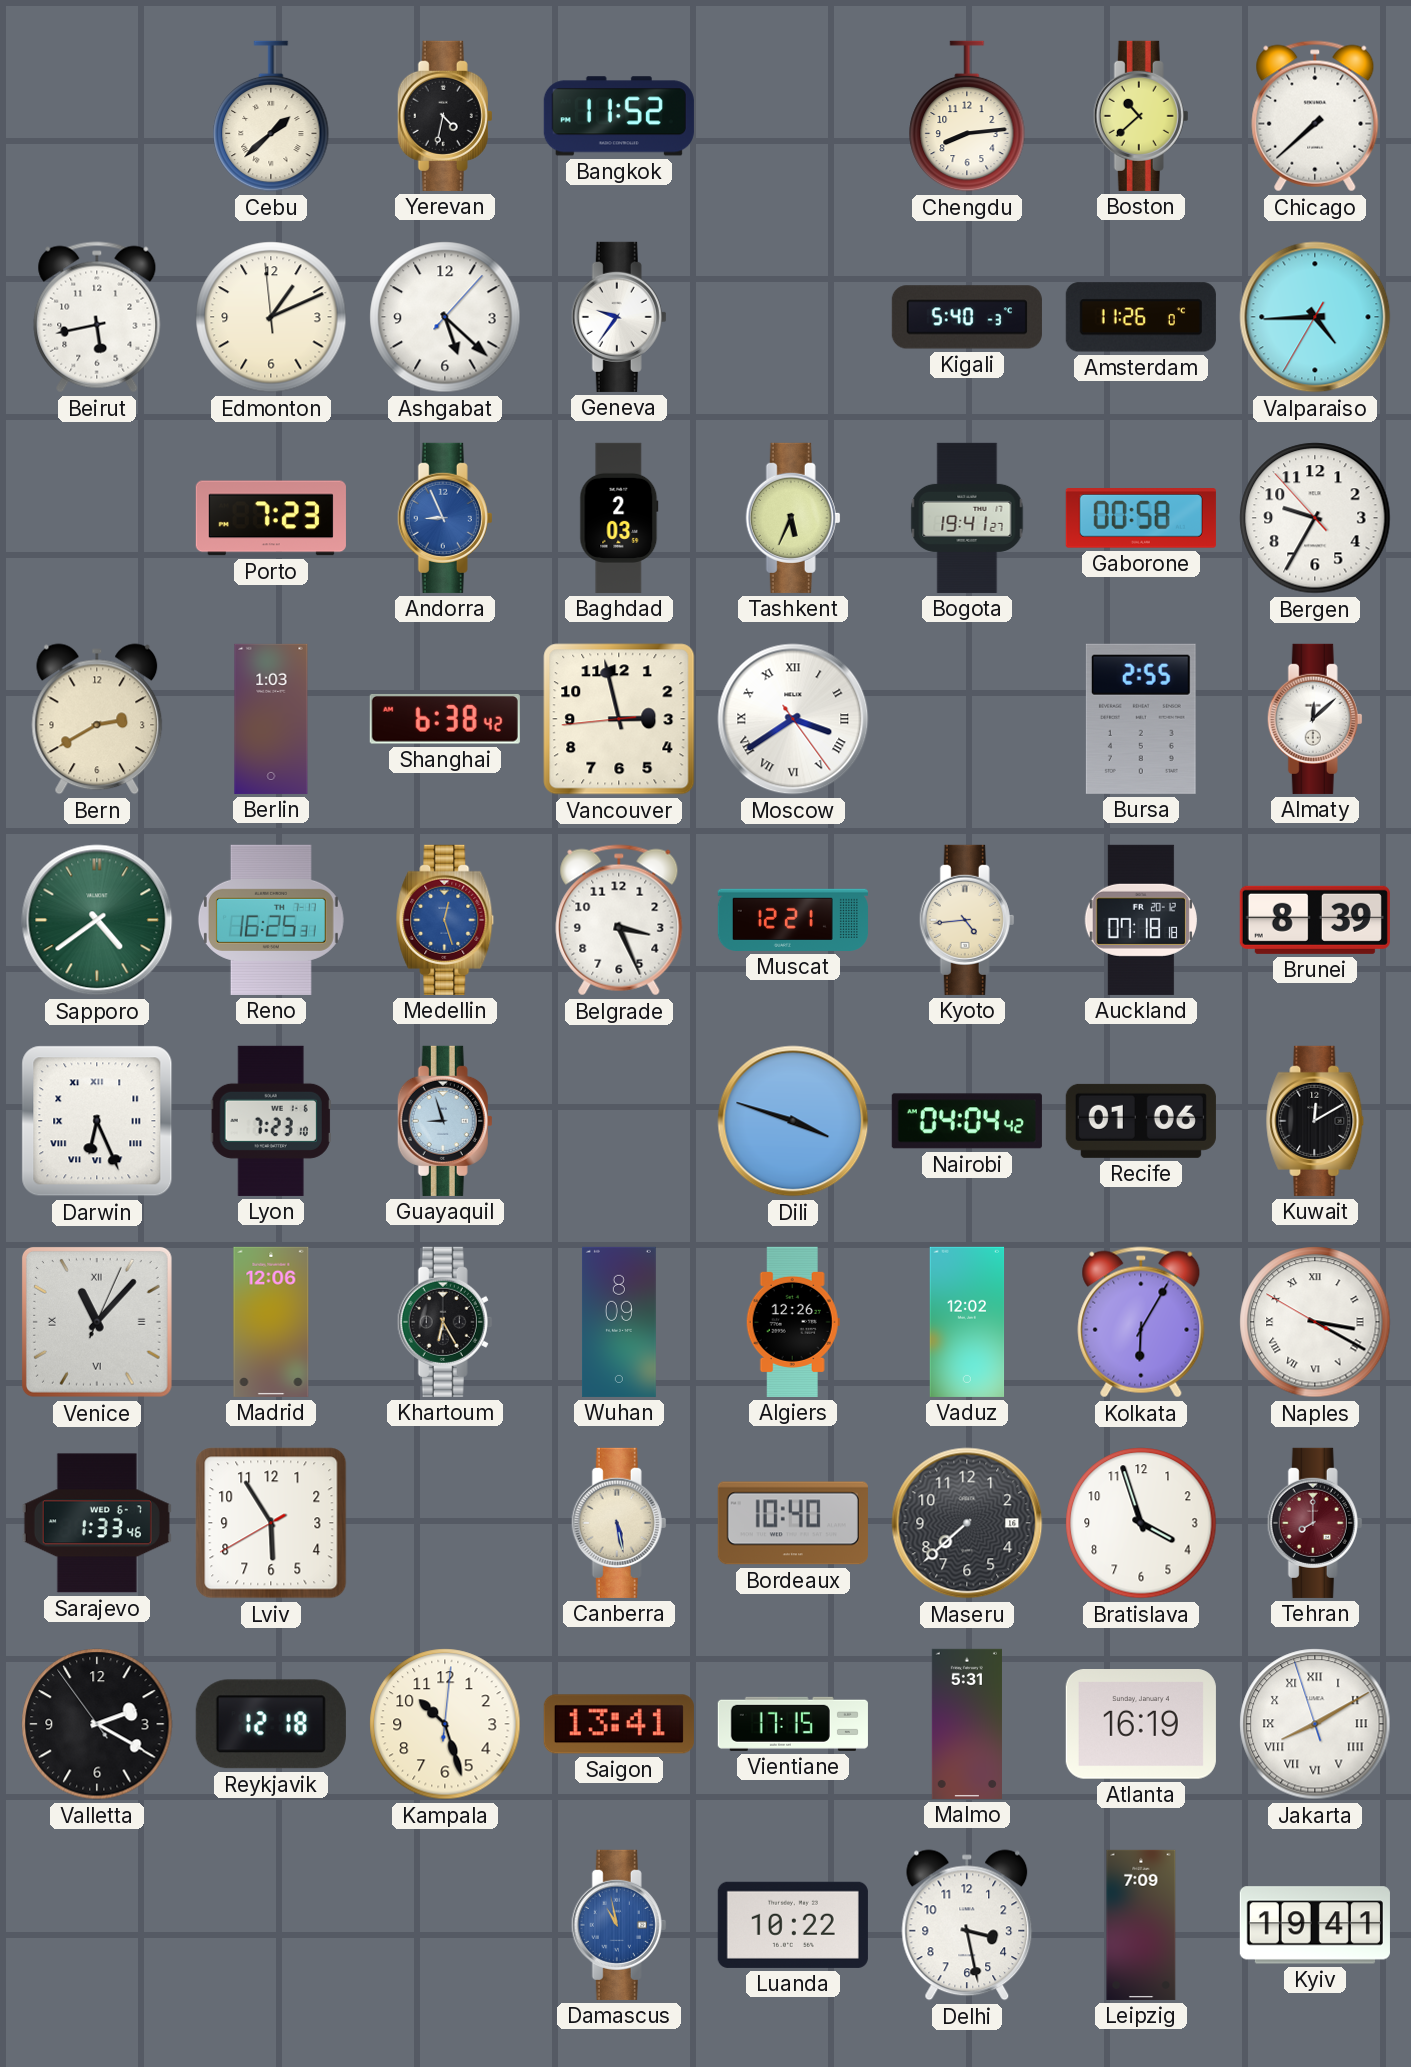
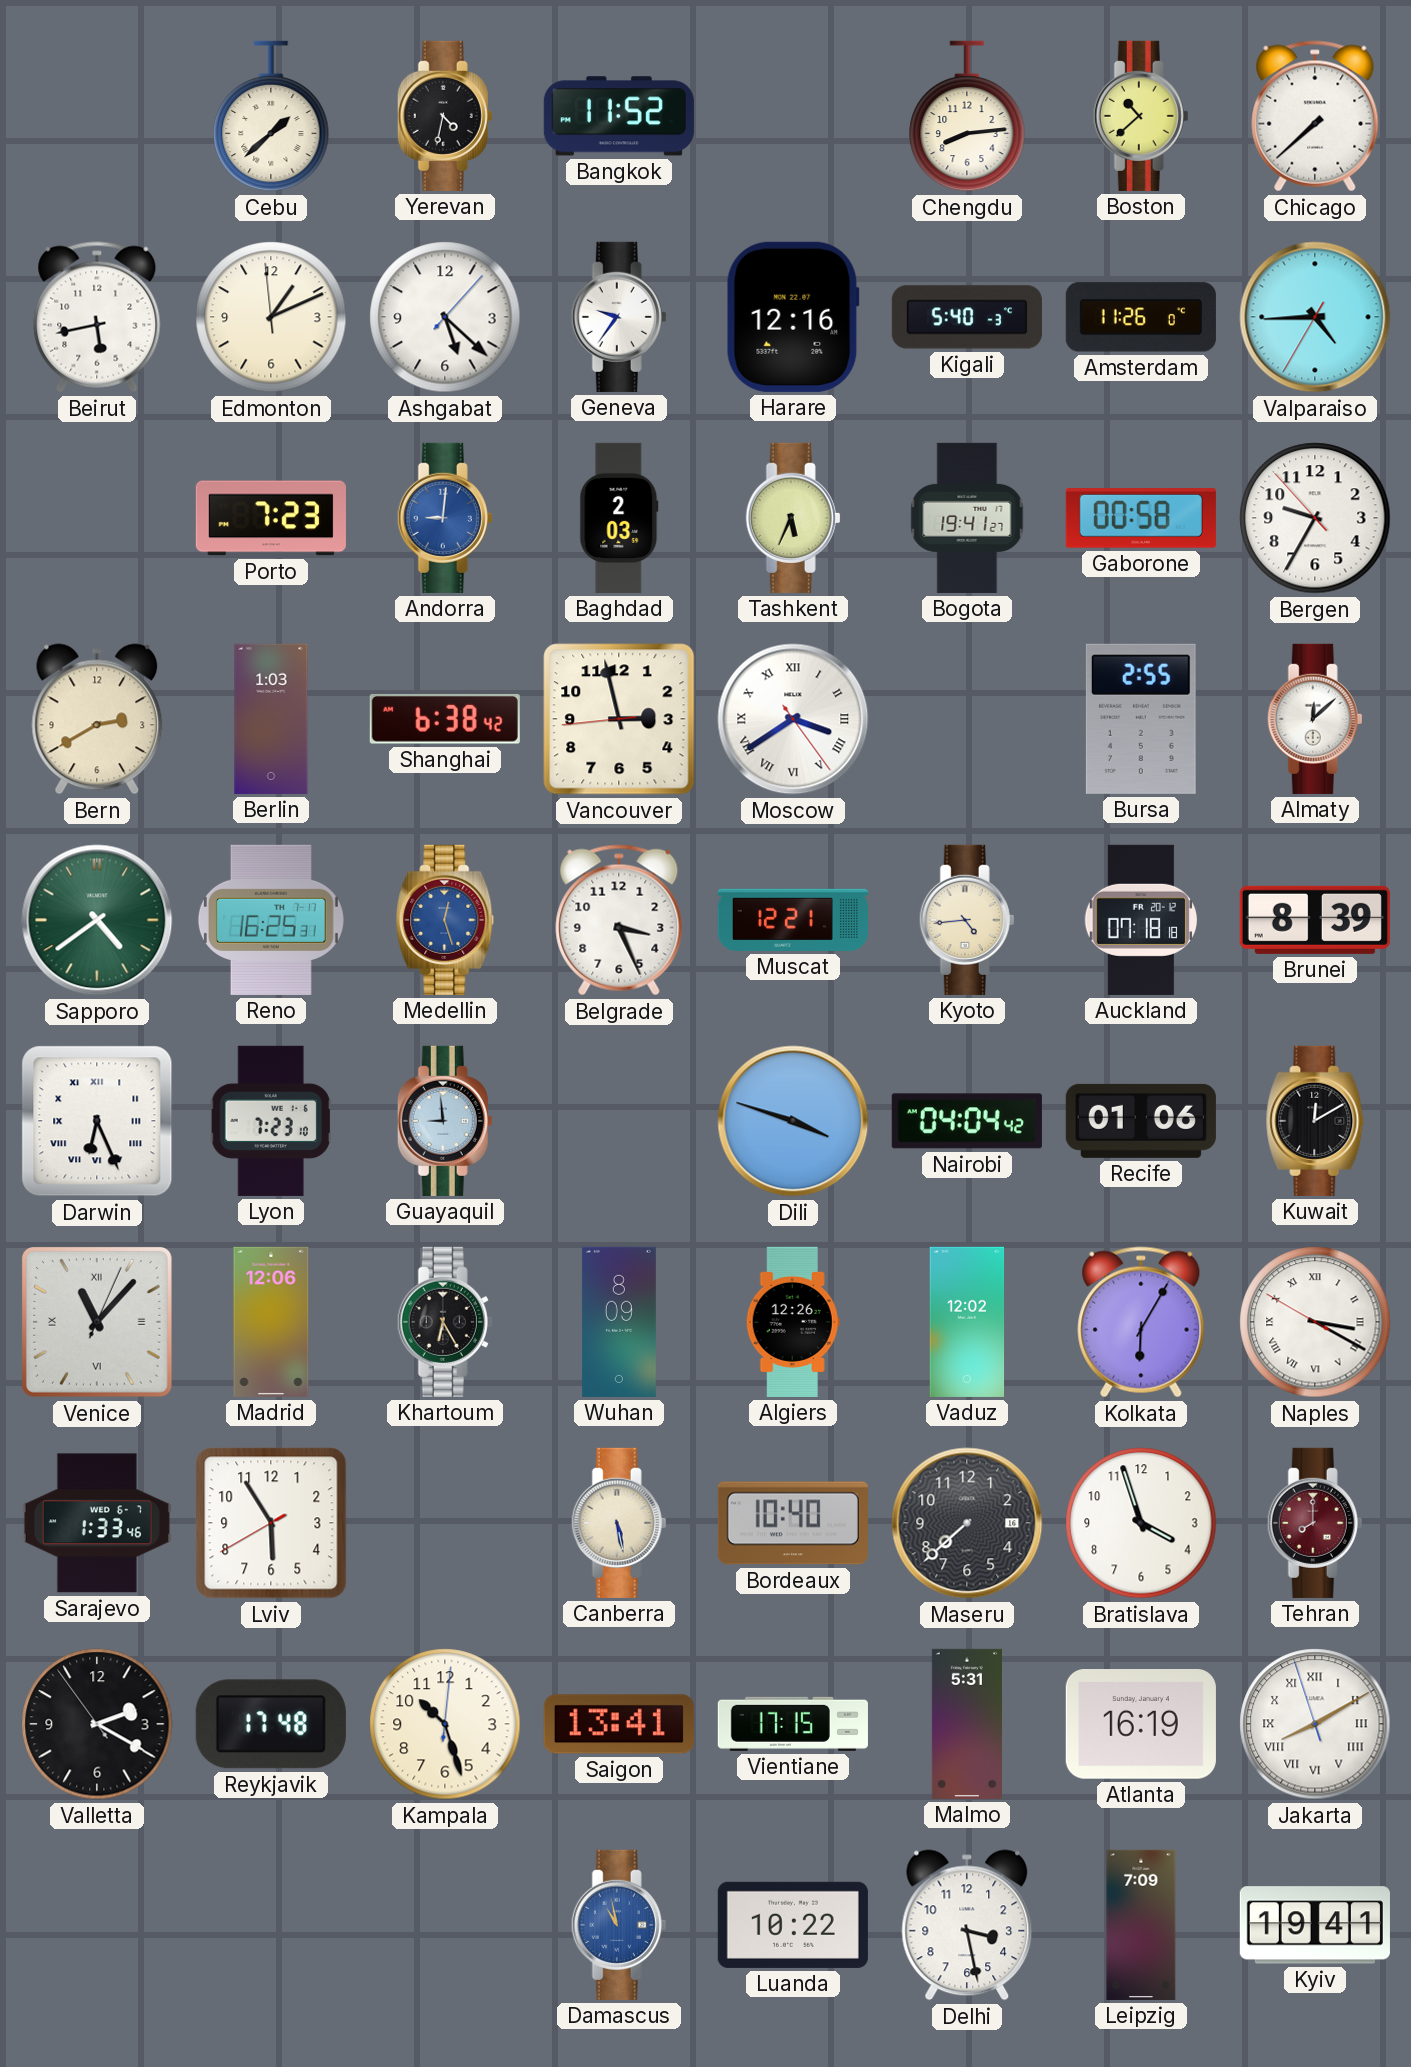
Harare: none -> 12:16
Andorra: 8:56 -> 9:01
Guayaquil: 8:57 -> 8:59
Reykjavik: 12:18 -> 17:48
